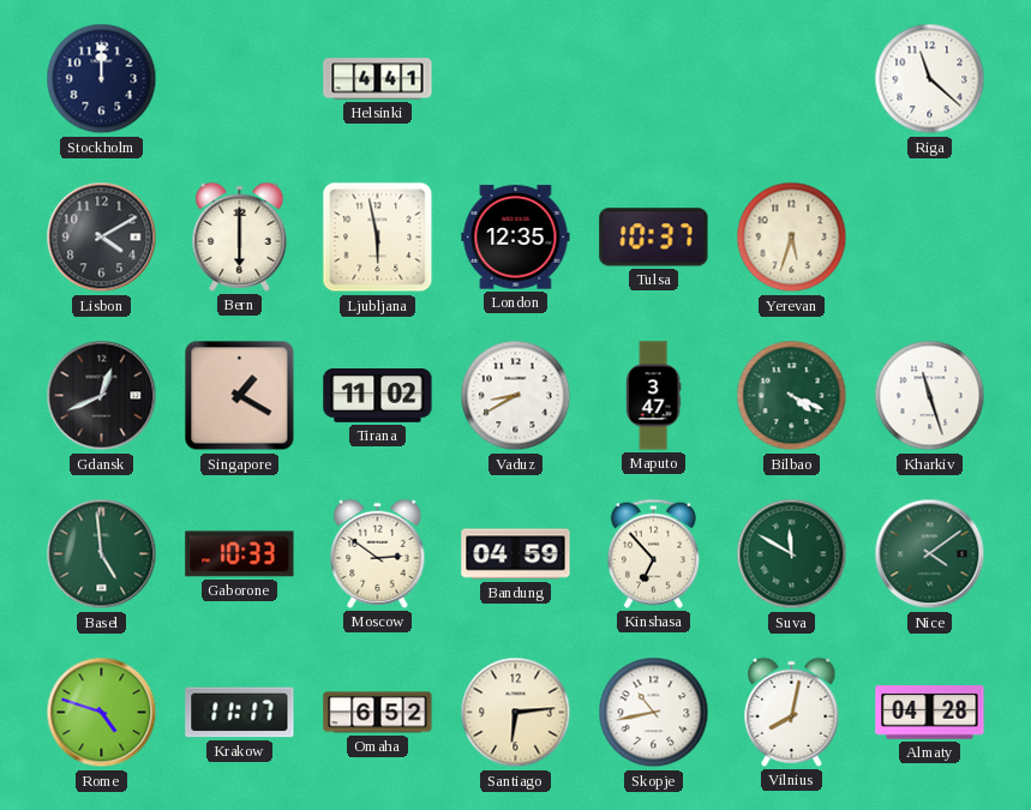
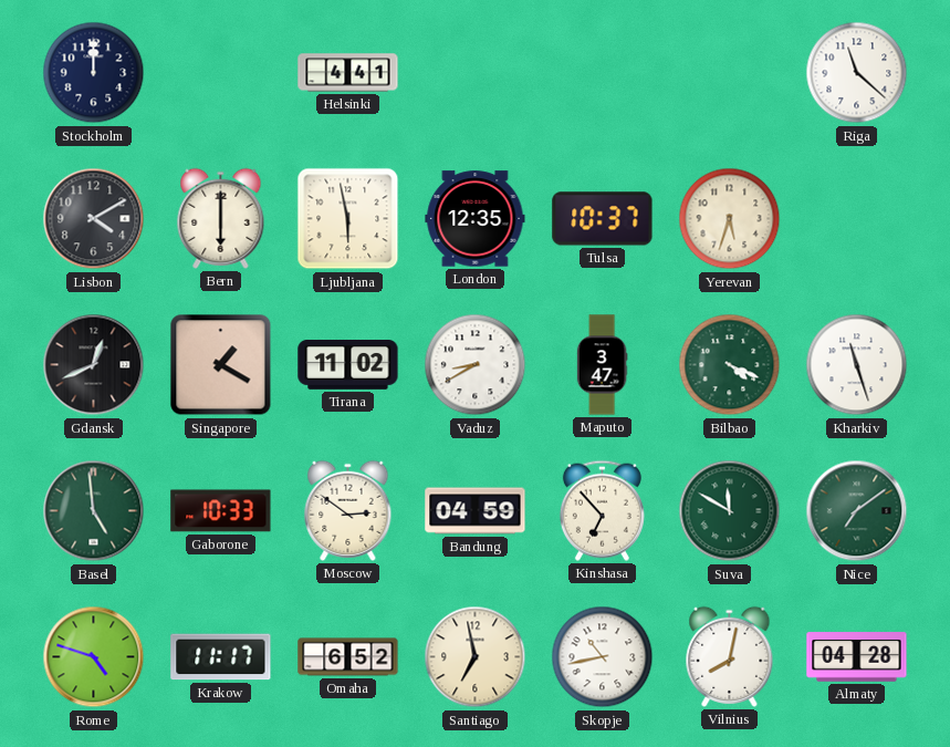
Nice: 4:09 -> 7:09
Santiago: 6:14 -> 6:58
